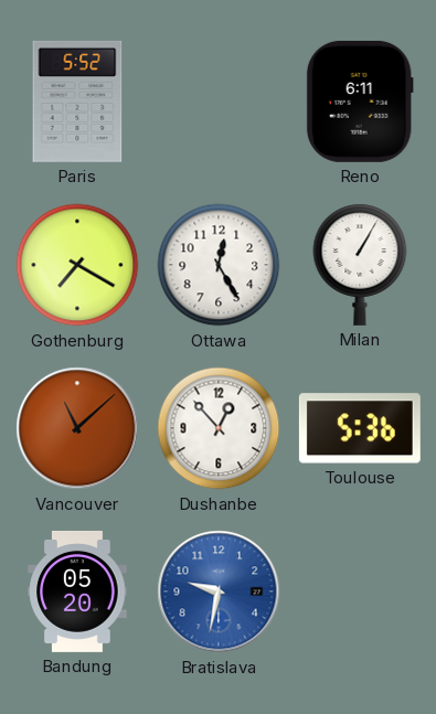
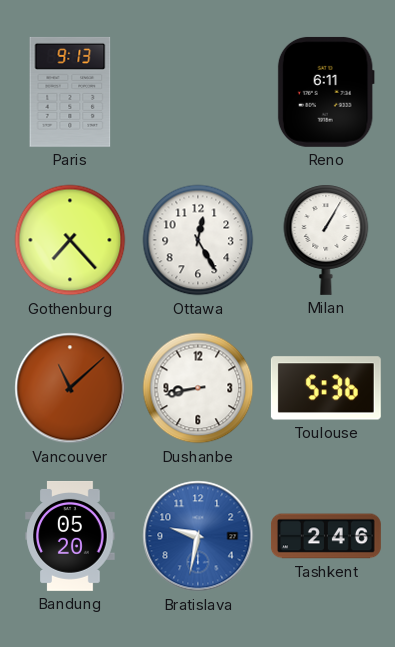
Paris: 5:52 -> 9:13
Gothenburg: 7:20 -> 7:23
Dushanbe: 12:53 -> 8:43
Tashkent: none -> 2:46
